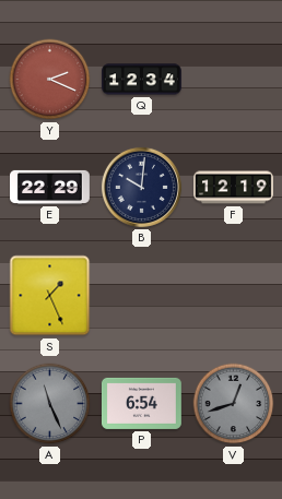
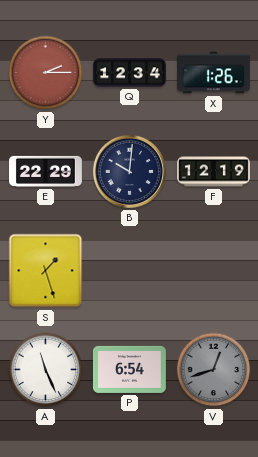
Y: 2:19 -> 2:15
X: none -> 1:26
S: 1:26 -> 1:27
A dial: grey -> white
